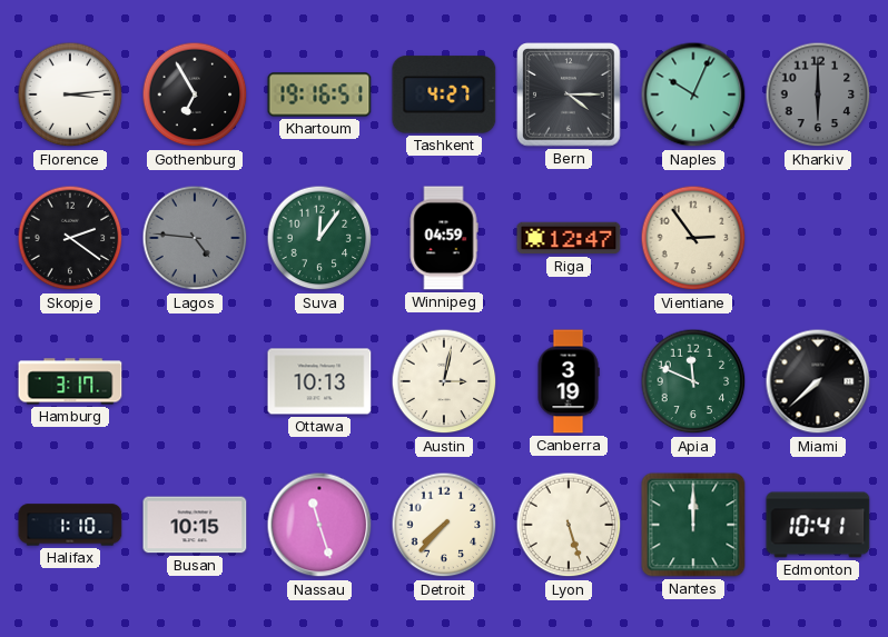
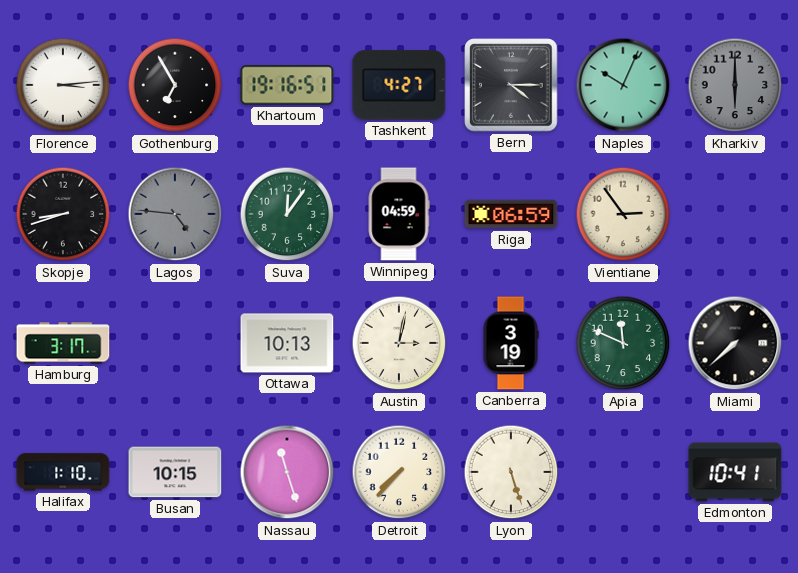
Skopje: 2:21 -> 8:42
Riga: 12:47 -> 06:59
Nantes: 12:00 -> none
